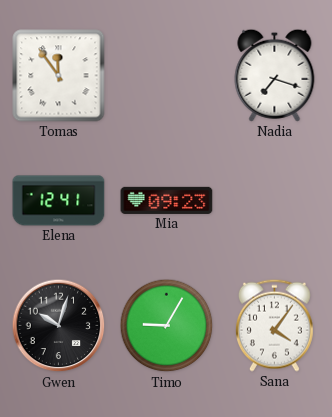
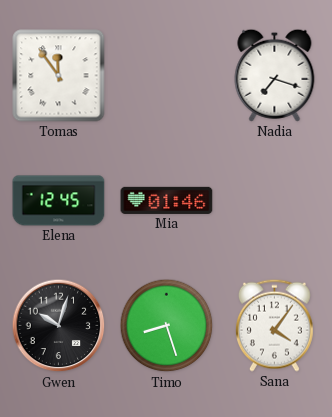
Elena: 12:41 -> 12:45
Mia: 09:23 -> 01:46
Timo: 9:05 -> 8:27
